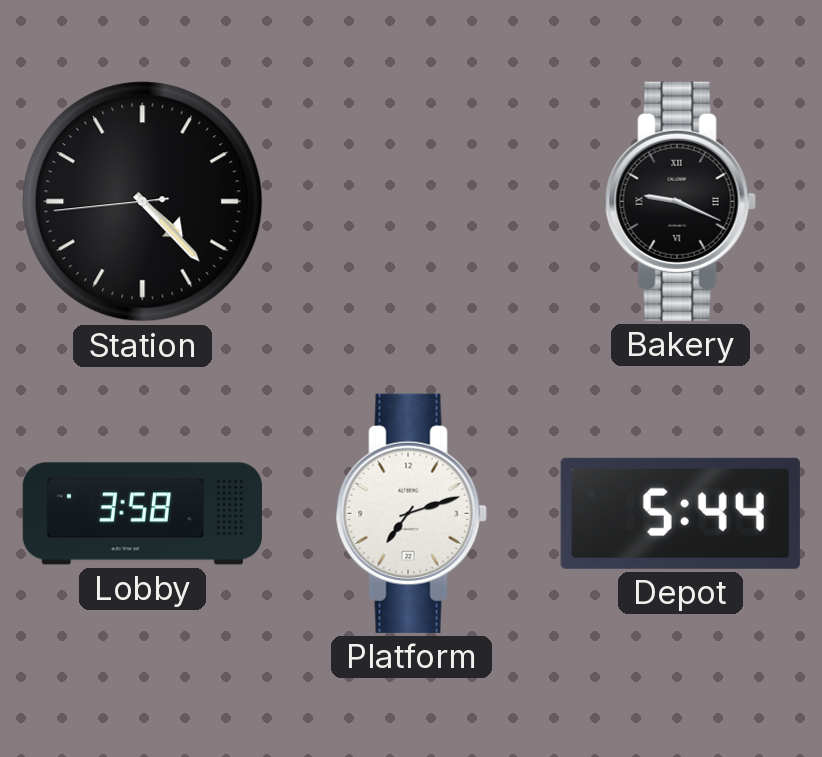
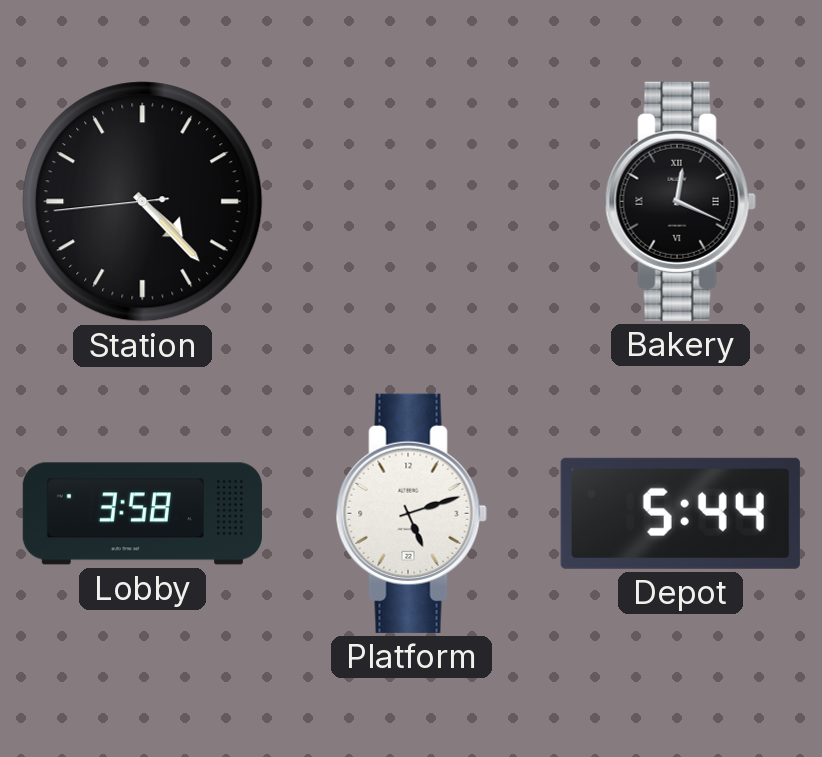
Bakery: 9:19 -> 12:19
Platform: 7:12 -> 5:12
